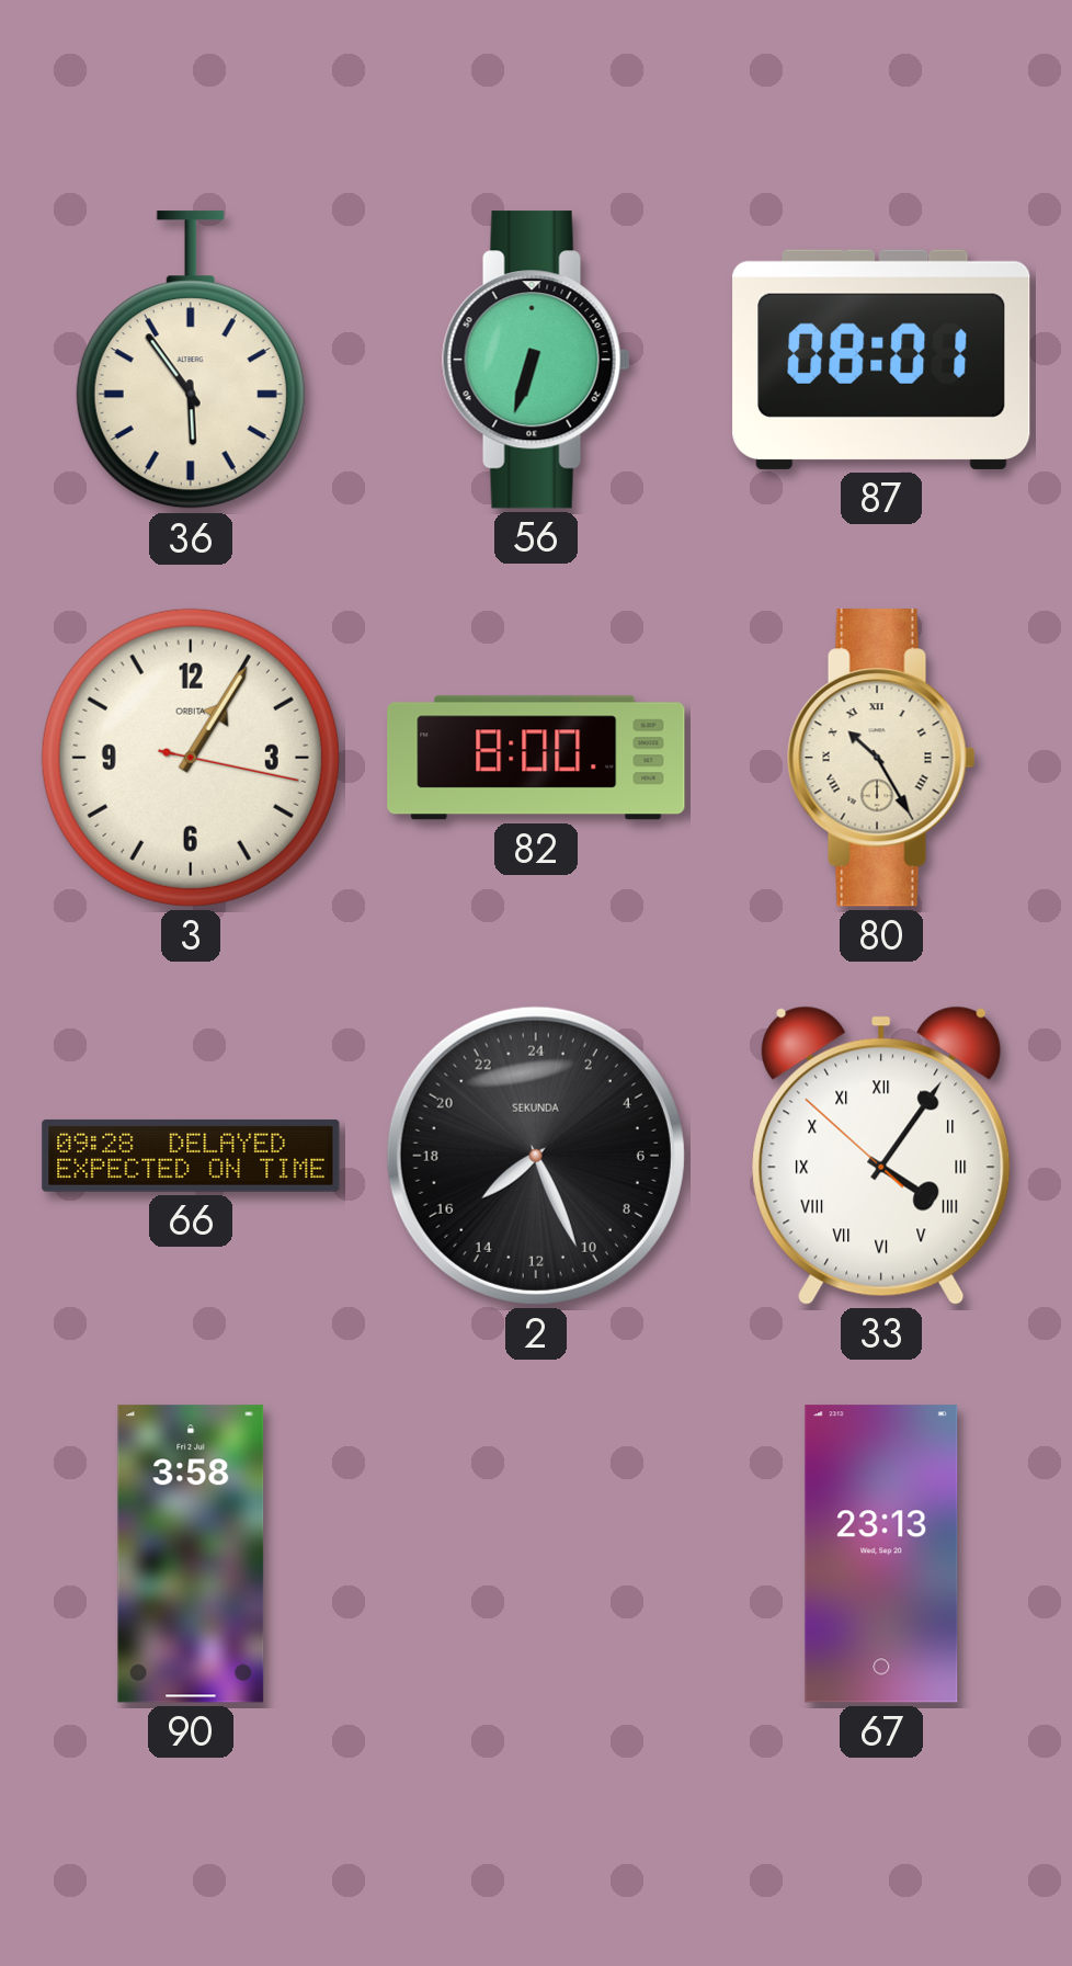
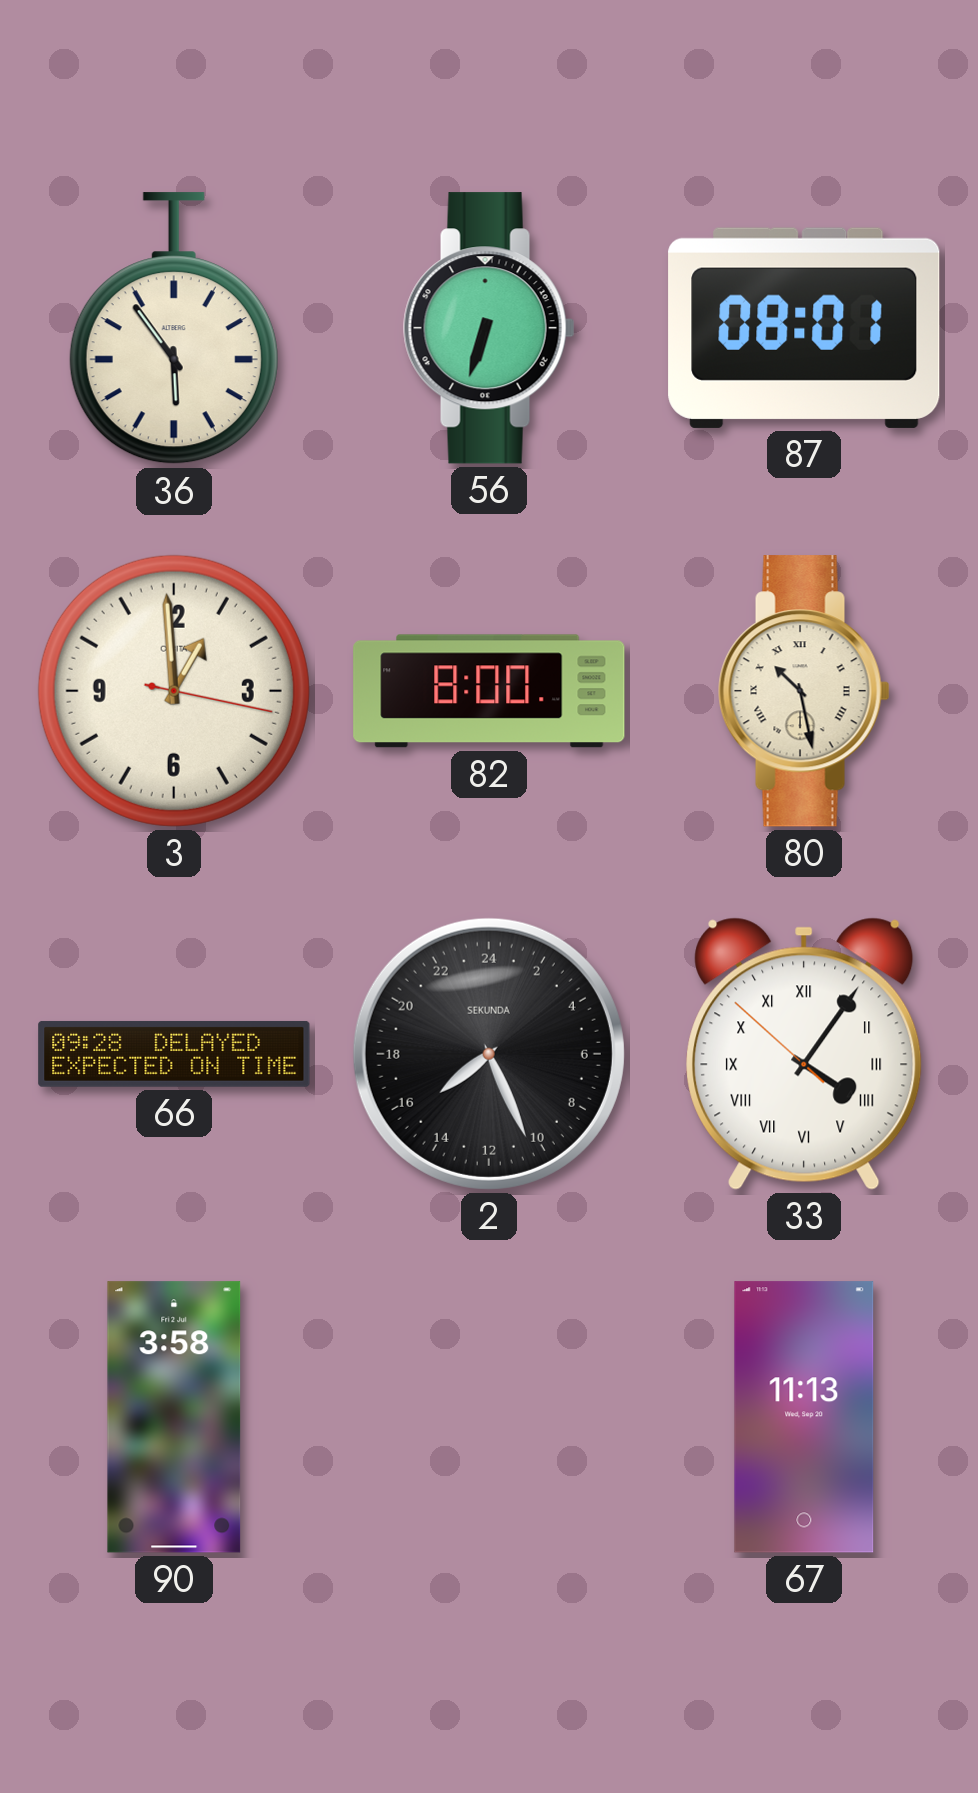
3: 1:05 -> 12:59
80: 10:25 -> 10:28
67: 23:13 -> 11:13
